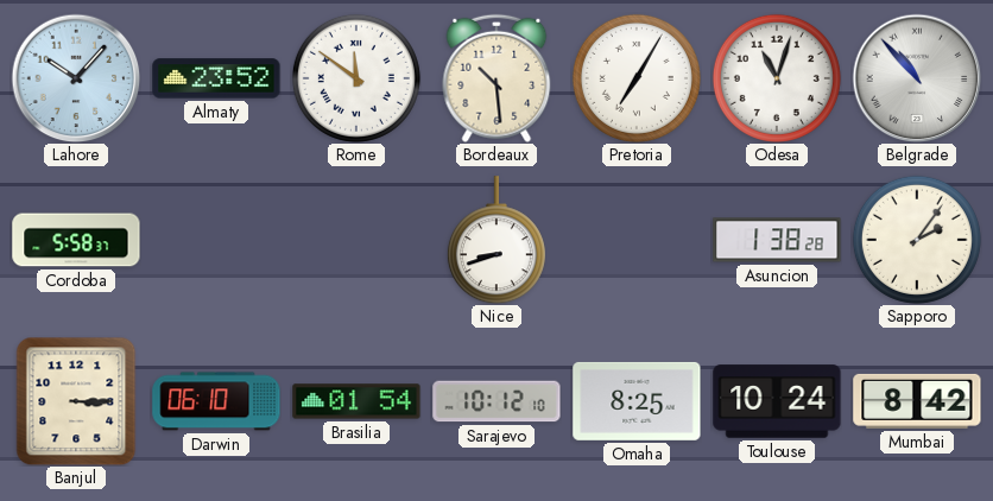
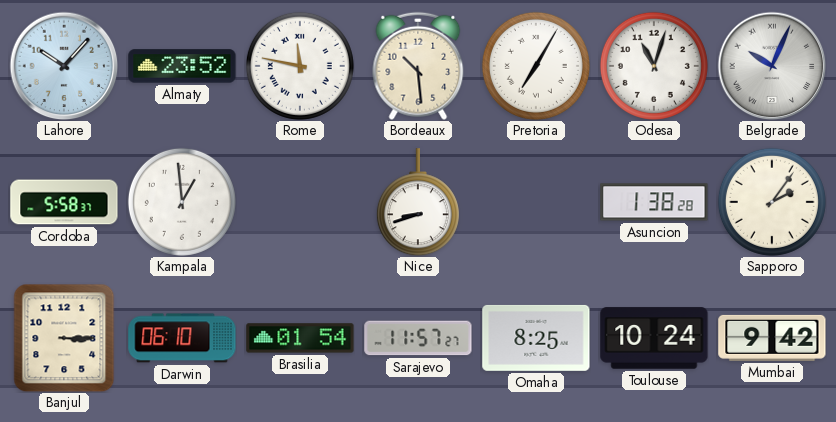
Rome: 11:51 -> 11:47
Belgrade: 10:53 -> 10:04
Kampala: none -> 12:59
Sarajevo: 10:12 -> 11:57
Mumbai: 8:42 -> 9:42
